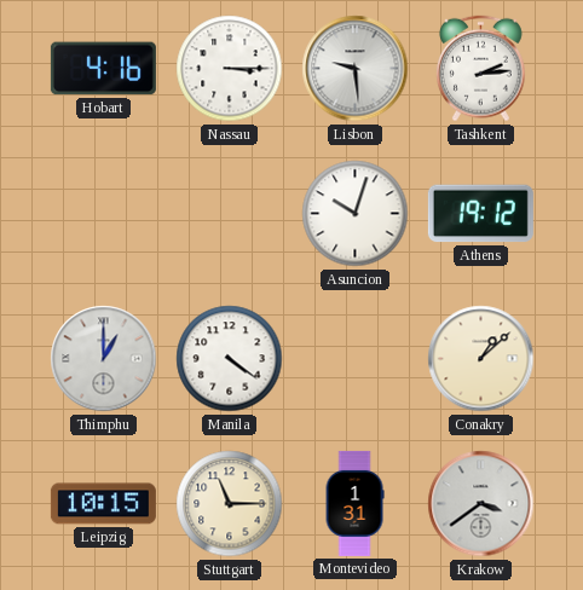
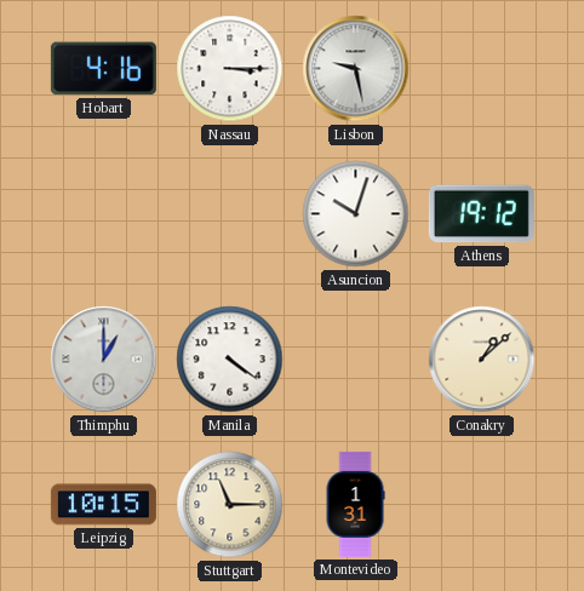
Lisbon: 9:29 -> 9:28
Tashkent: 2:14 -> none
Krakow: 3:39 -> none
